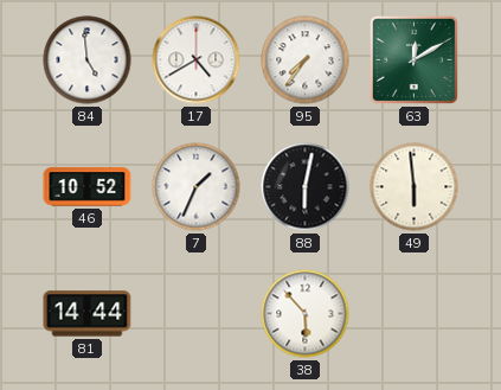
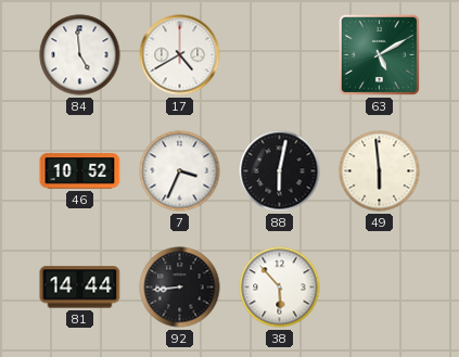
95: 7:36 -> none
63: 12:10 -> 5:10
7: 1:34 -> 3:34
92: none -> 8:44
